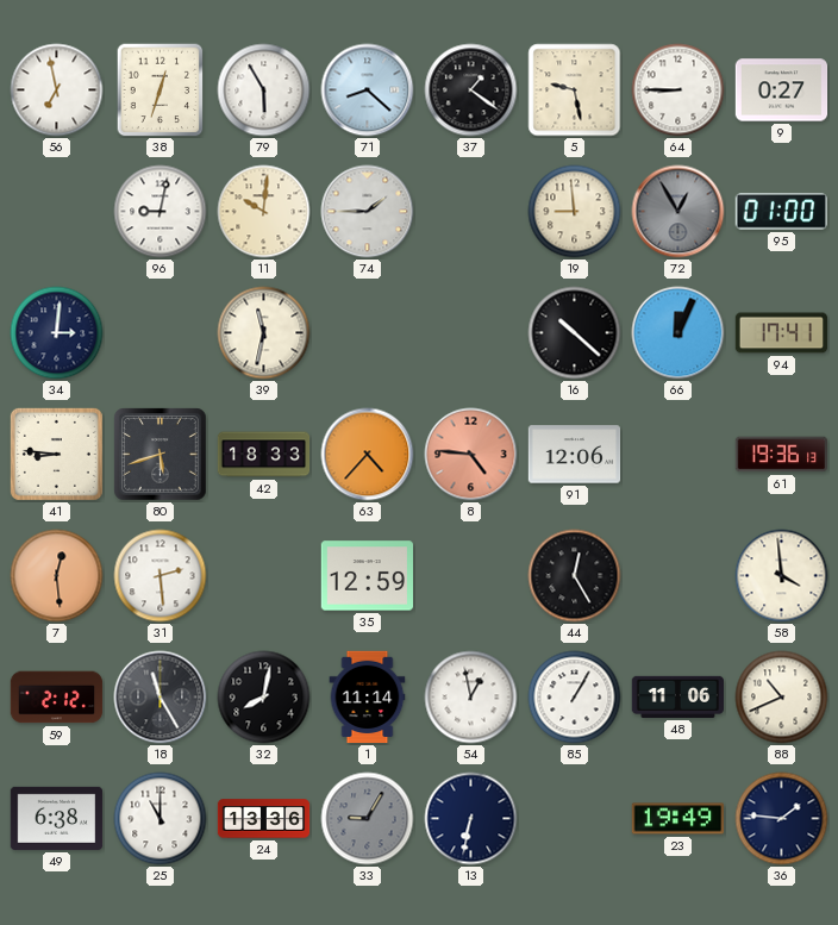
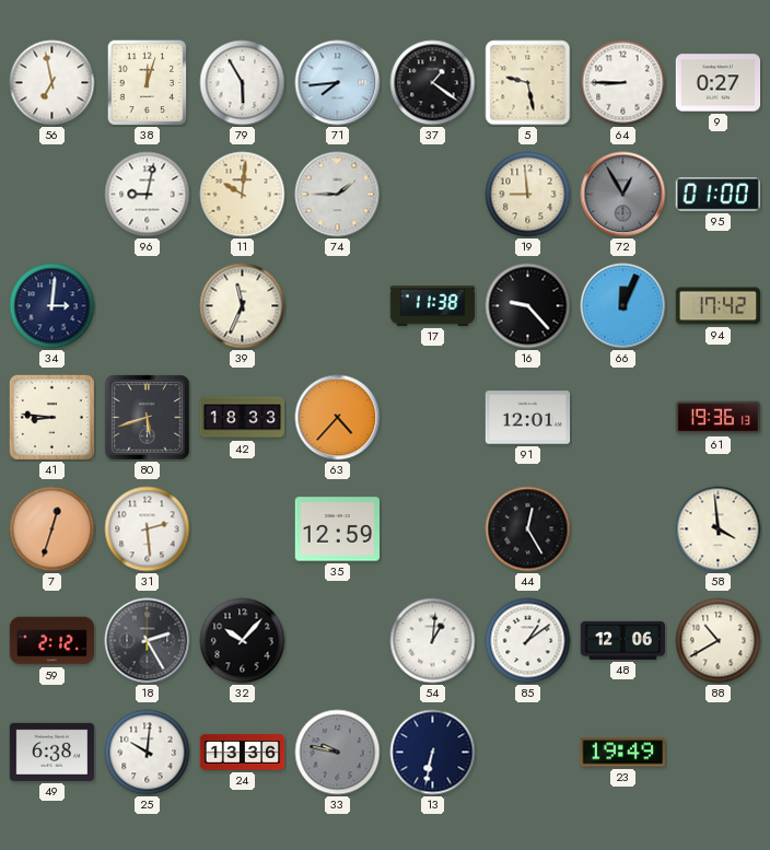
38: 12:33 -> 12:03
71: 8:22 -> 7:44
39: 11:32 -> 11:34
17: none -> 11:38
16: 10:22 -> 9:23
94: 17:41 -> 17:42
8: 4:46 -> none
91: 12:06 -> 12:01
7: 12:29 -> 12:33
18: 11:25 -> 2:25
32: 8:02 -> 10:07
1: 11:14 -> none
54: 12:58 -> 1:01
85: 1:05 -> 1:09
48: 11:06 -> 12:06
88: 10:41 -> 10:40
25: 11:00 -> 10:01
33: 9:05 -> 9:47
36: 1:46 -> none
